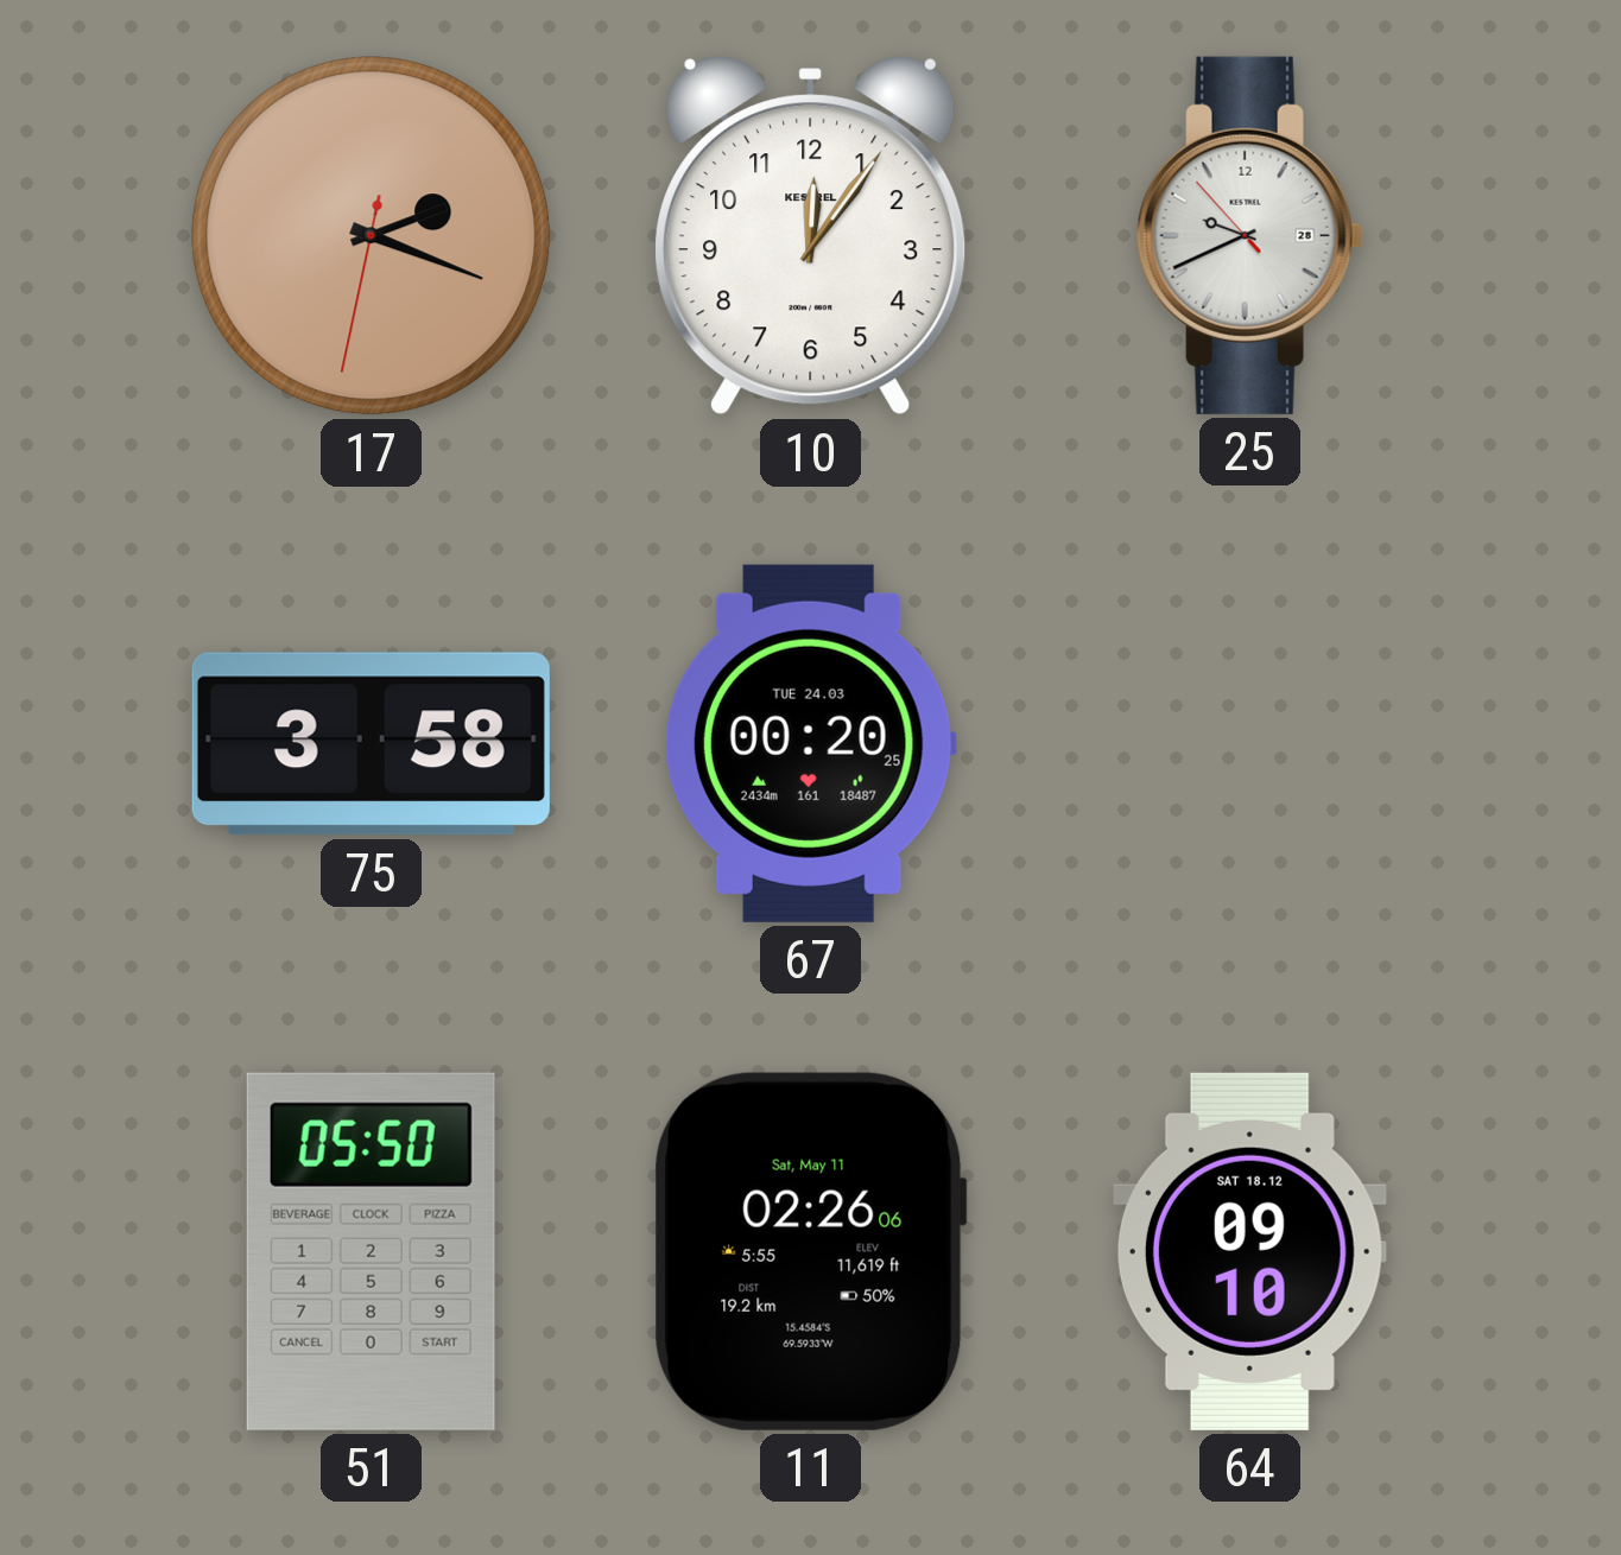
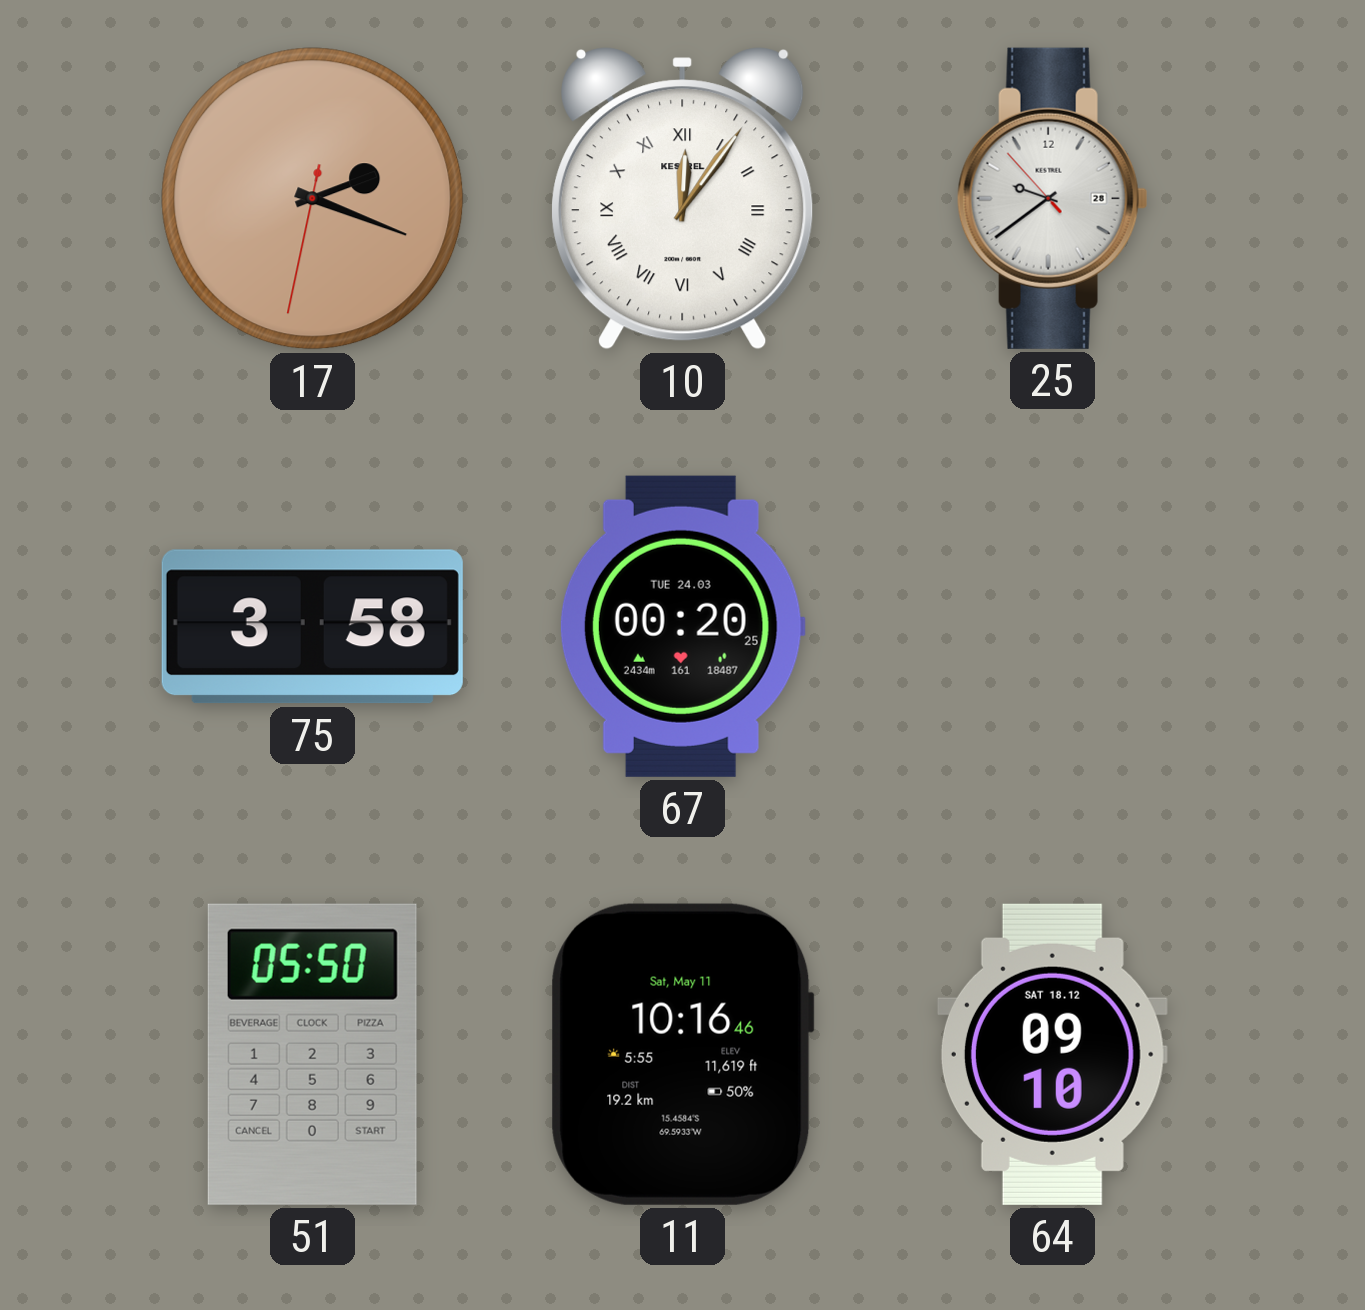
10 numerals: Arabic -> Roman
25: 9:40 -> 9:38
11: 02:26 -> 10:16
